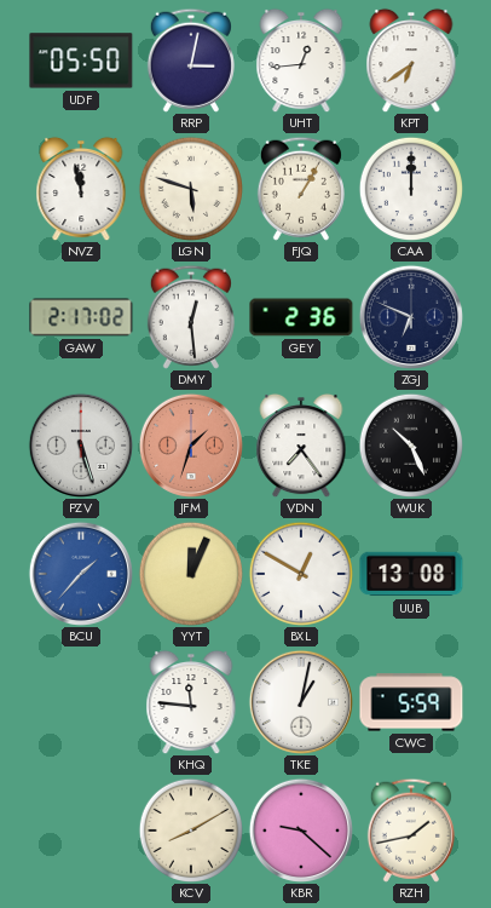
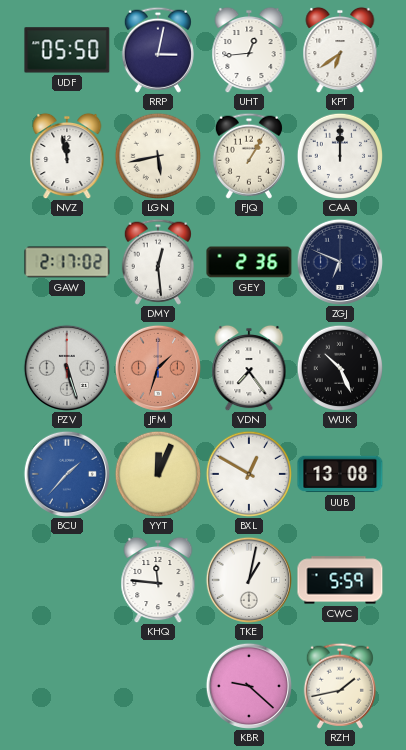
LGN: 5:48 -> 5:43
KCV: 8:10 -> none
